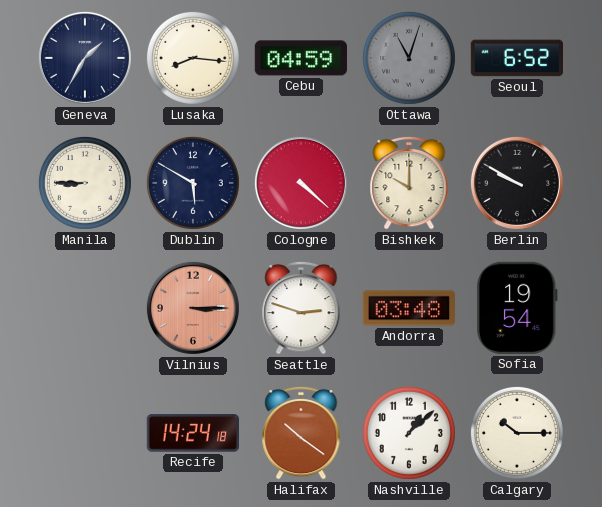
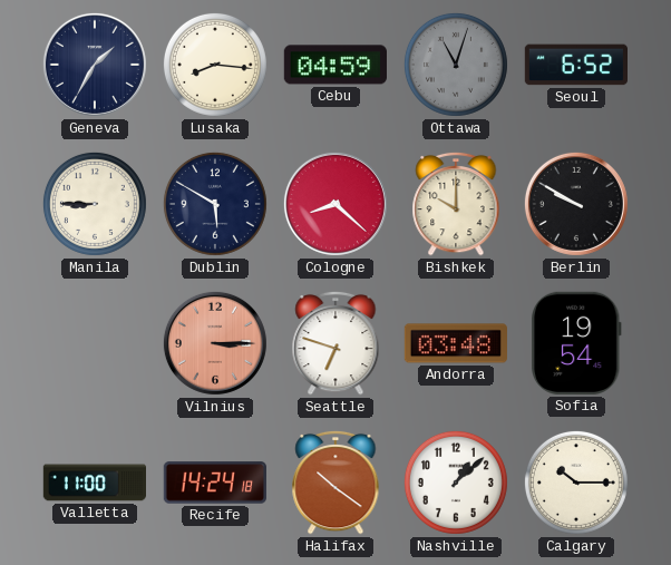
Cologne: 4:22 -> 8:22
Seattle: 2:48 -> 6:48
Valletta: none -> 11:00
